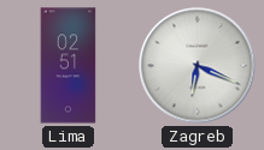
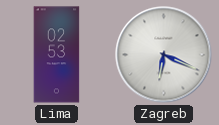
Lima: 02:51 -> 02:53
